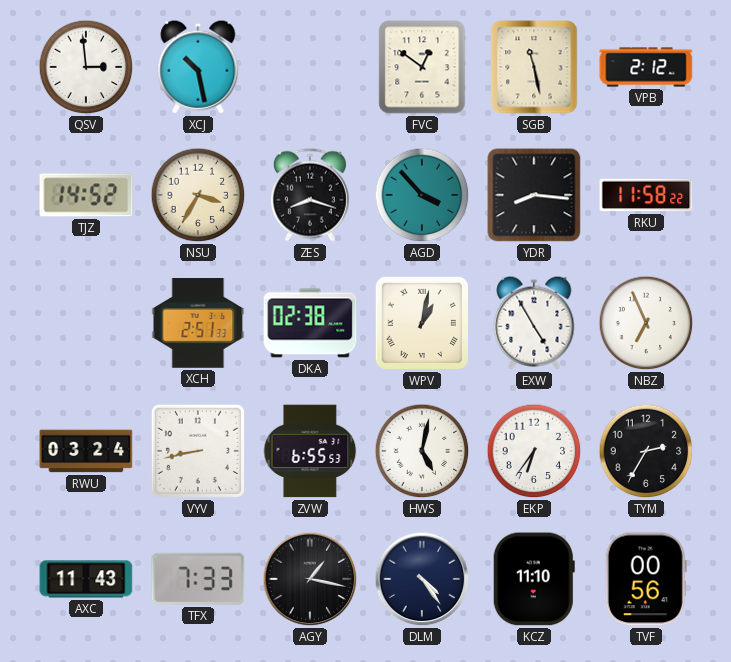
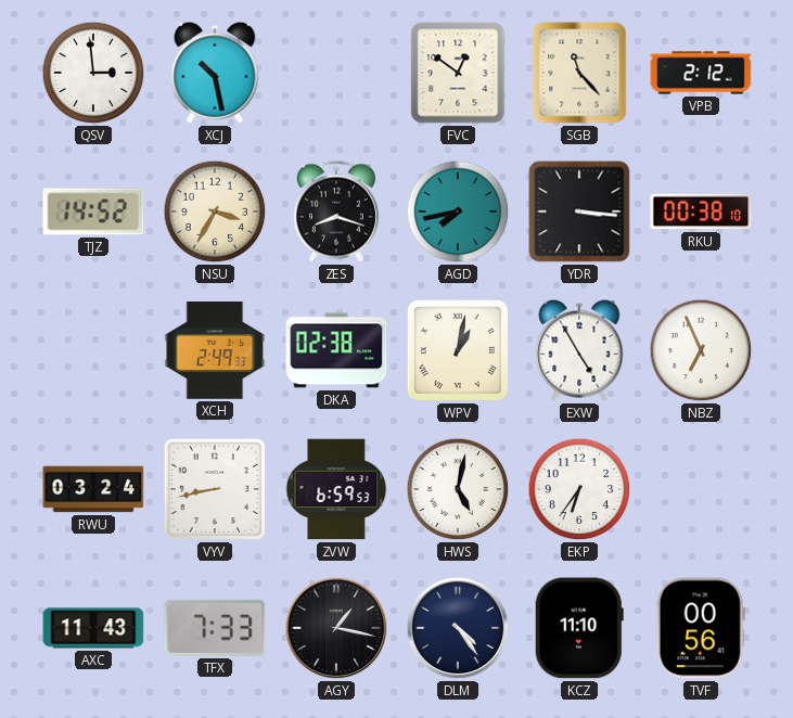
SGB: 11:28 -> 11:23
AGD: 3:53 -> 7:43
YDR: 8:16 -> 3:16
RKU: 11:58 -> 00:38
XCH: 2:51 -> 2:49
ZVW: 6:55 -> 6:59
TYM: 2:35 -> none
